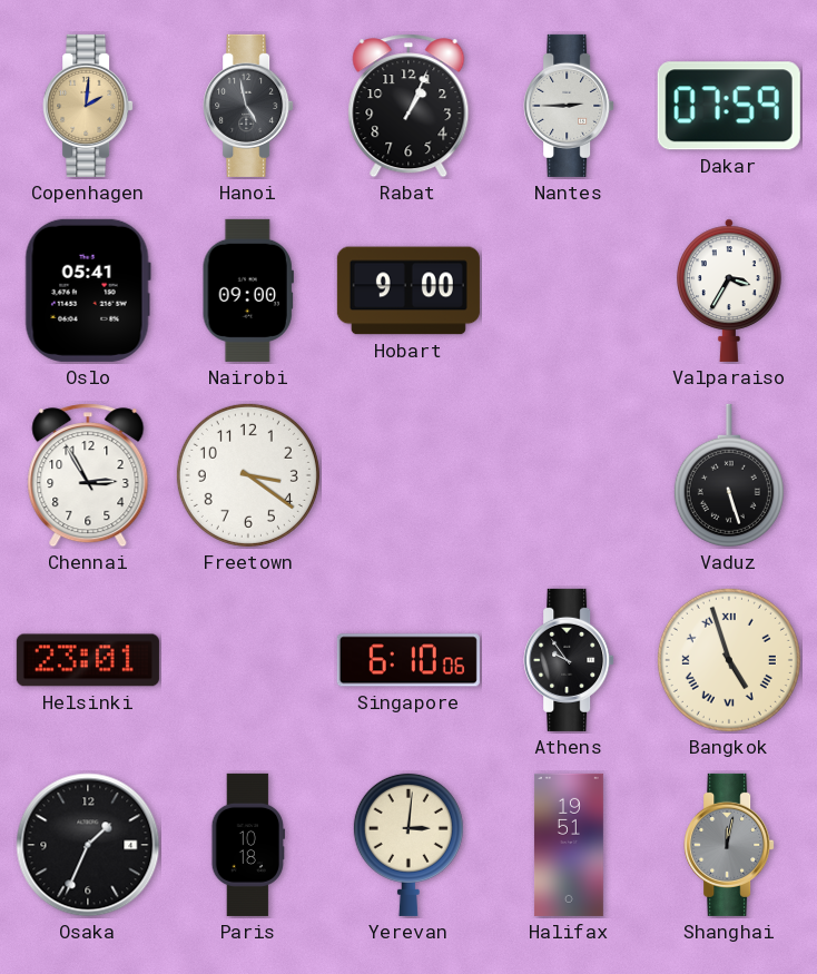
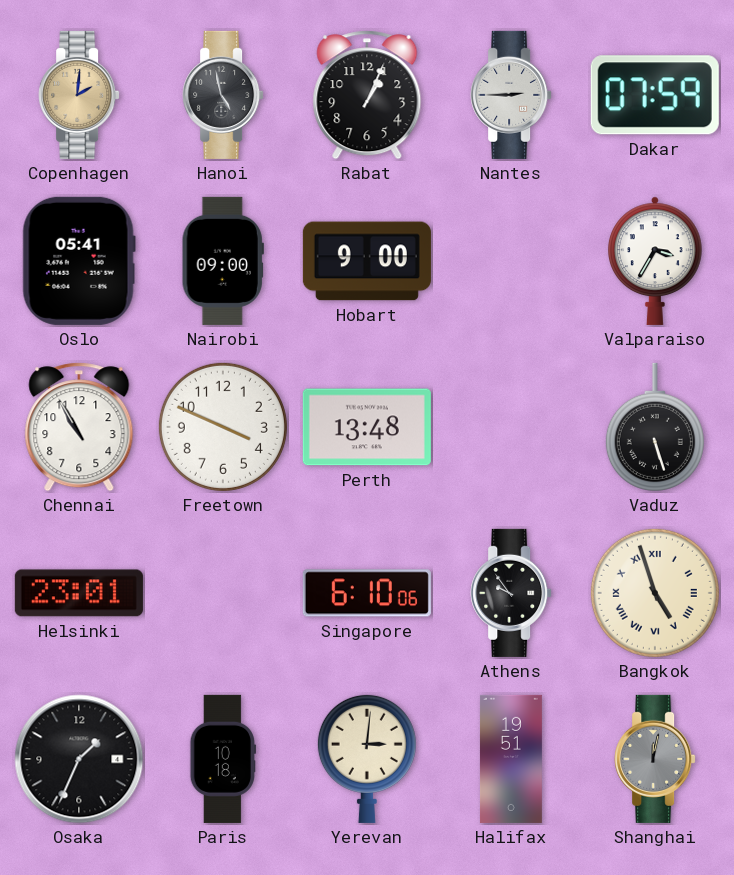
Chennai: 2:55 -> 10:55
Freetown: 3:21 -> 3:49
Perth: none -> 13:48
